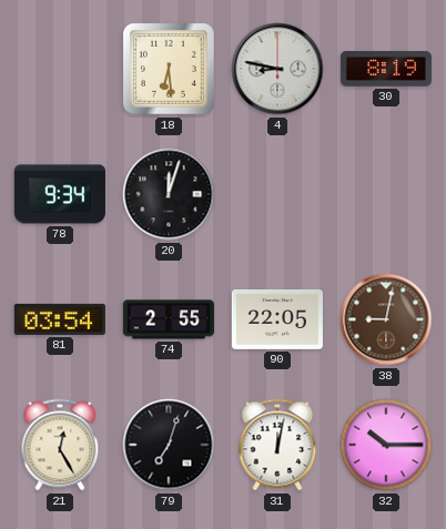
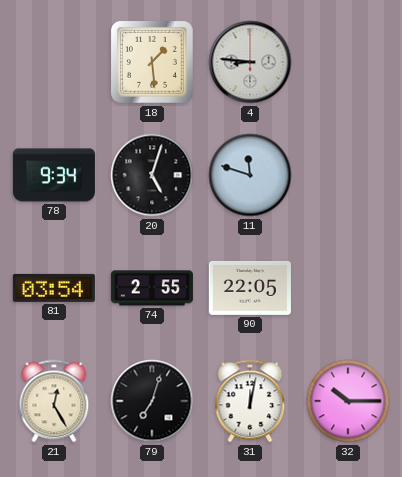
18: 6:29 -> 1:29
4: 8:47 -> 8:46
30: 8:19 -> none
20: 12:03 -> 5:03
11: none -> 11:48
38: 9:02 -> none
